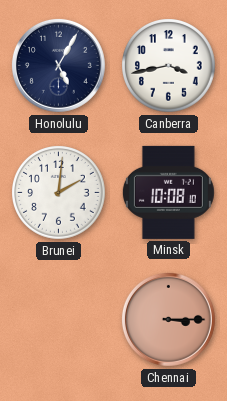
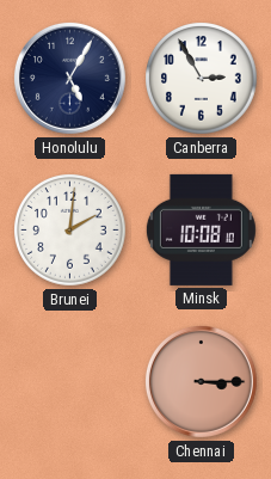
Canberra: 3:43 -> 2:55
